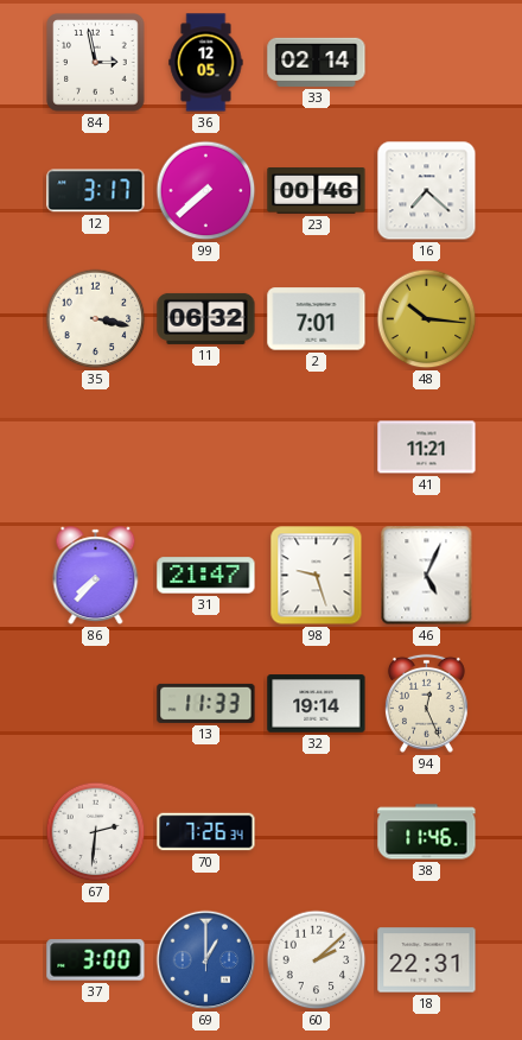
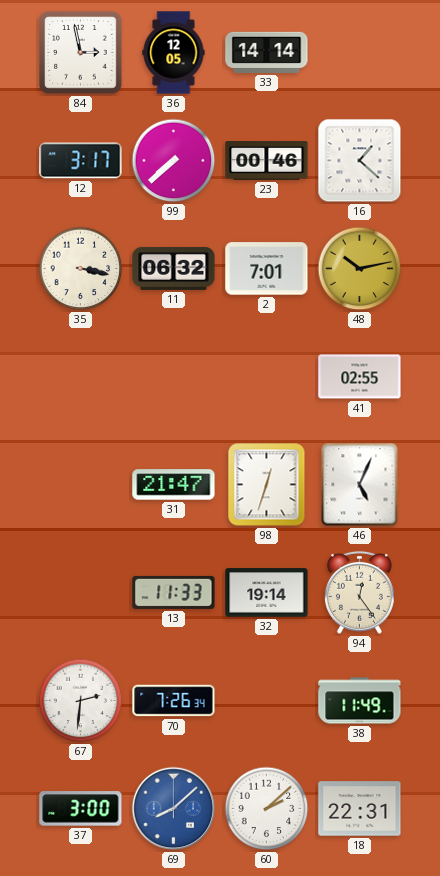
33: 02:14 -> 14:14
16: 7:22 -> 1:22
48: 10:16 -> 10:13
41: 11:21 -> 02:55
86: 7:37 -> none
98: 9:27 -> 12:33
94: 12:26 -> 12:24
38: 11:46 -> 11:49
69: 1:00 -> 8:08
